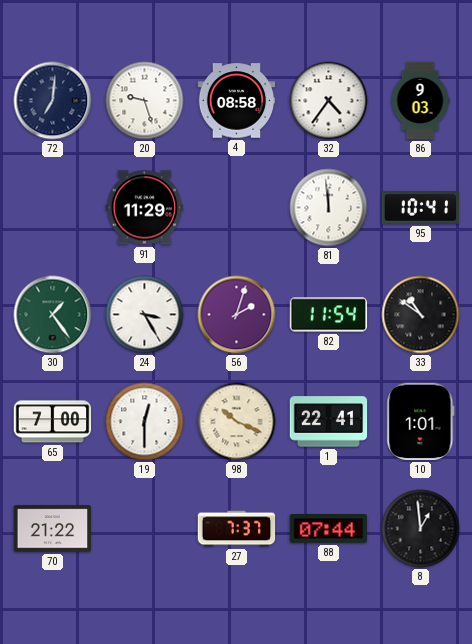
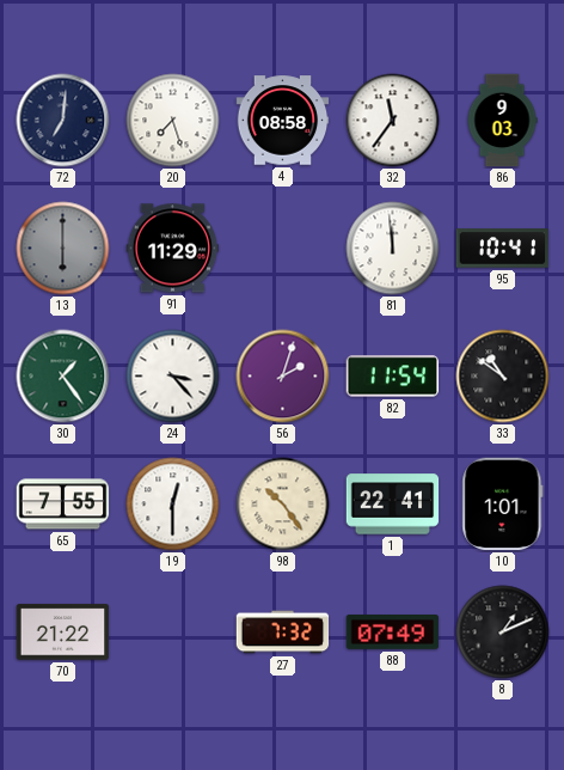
20: 9:27 -> 7:27
32: 4:36 -> 11:36
13: none -> 6:00
24: 3:25 -> 3:23
65: 7:00 -> 7:55
98: 10:19 -> 10:24
27: 7:37 -> 7:32
88: 07:44 -> 07:49
8: 12:59 -> 1:11
